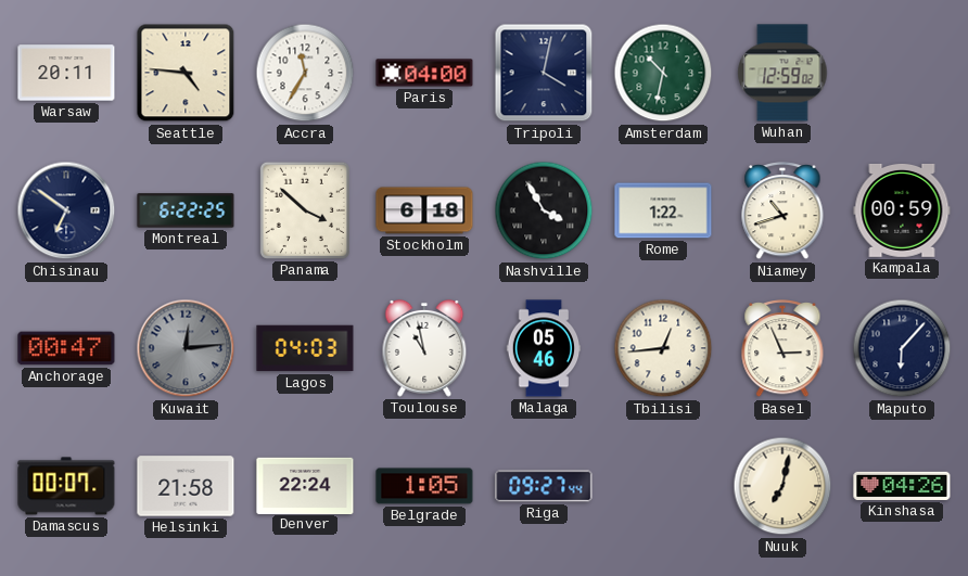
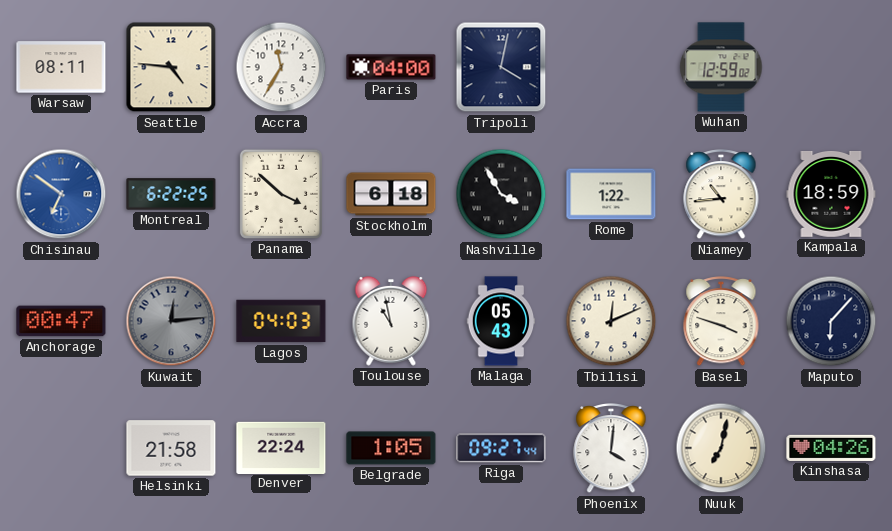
Warsaw: 20:11 -> 08:11
Amsterdam: 10:32 -> none
Chisinau dial: navy -> blue
Niamey: 10:42 -> 10:44
Kampala: 00:59 -> 18:59
Malaga: 05:46 -> 05:43
Tbilisi: 12:44 -> 12:11
Basel: 2:56 -> 3:48
Damascus: 00:07 -> none
Phoenix: none -> 4:01
